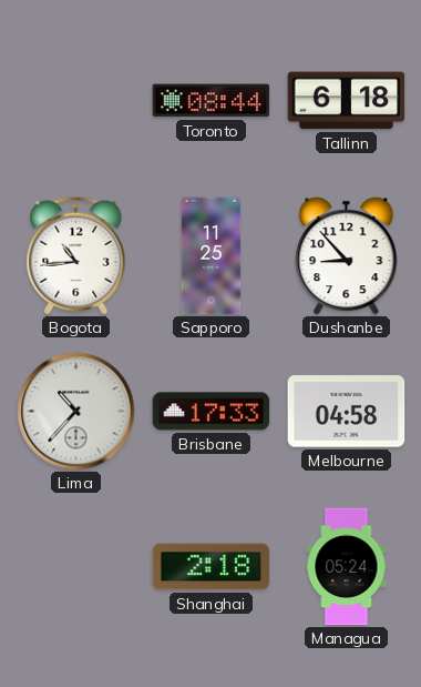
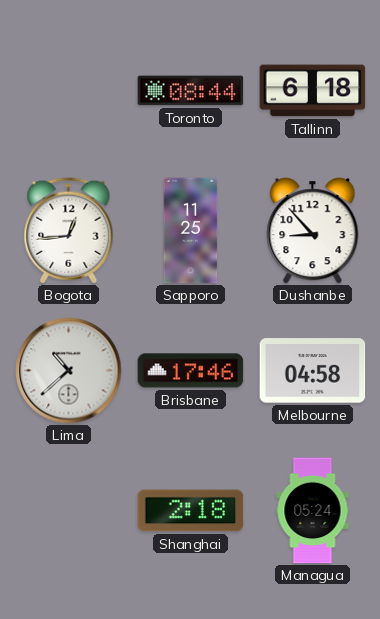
Bogota: 10:44 -> 12:44
Lima: 10:37 -> 10:38
Brisbane: 17:33 -> 17:46
